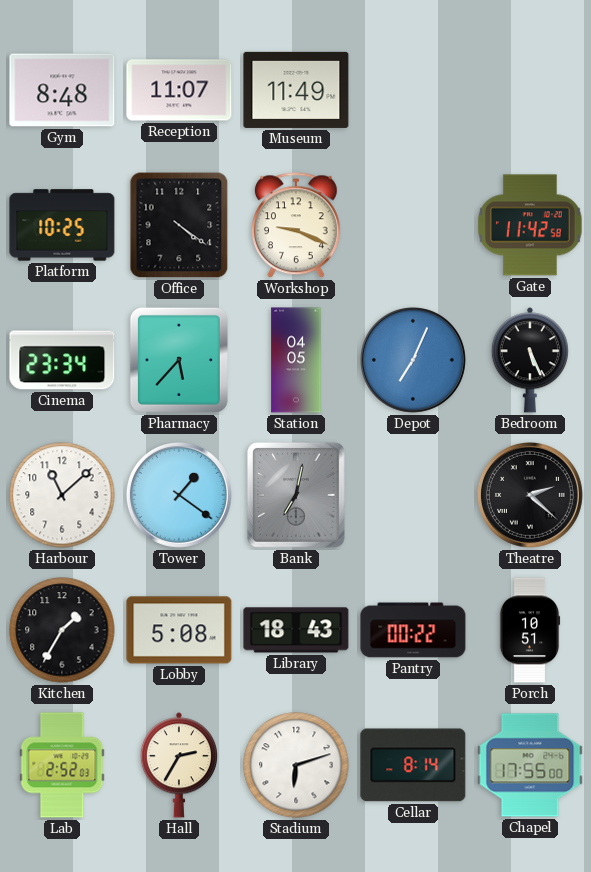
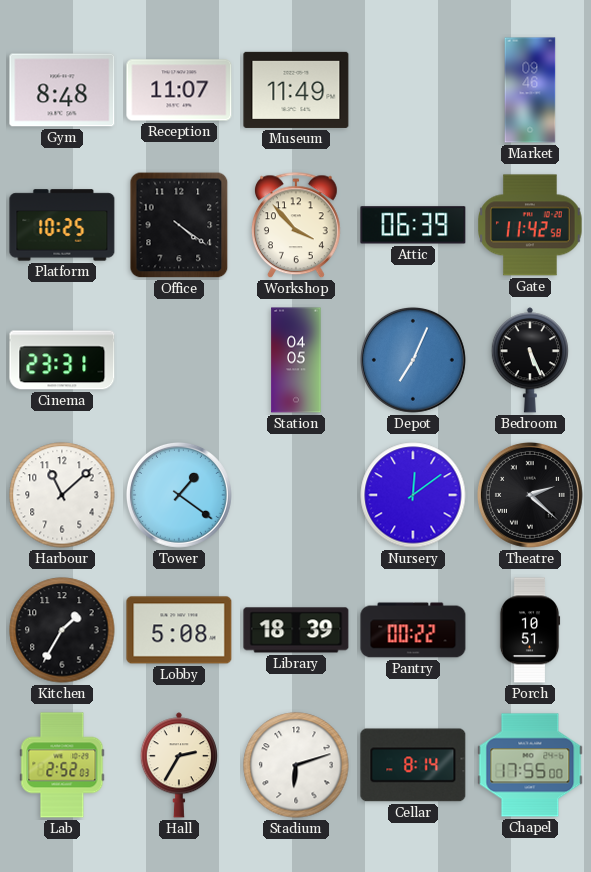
Market: none -> 09:46
Workshop: 9:19 -> 3:53
Attic: none -> 06:39
Cinema: 23:34 -> 23:31
Pharmacy: 5:37 -> none
Bank: 7:02 -> none
Nursery: none -> 12:09
Library: 18:43 -> 18:39
